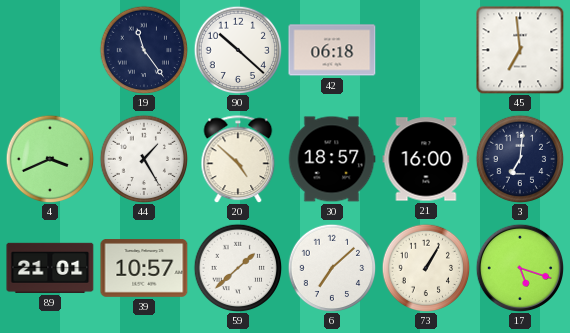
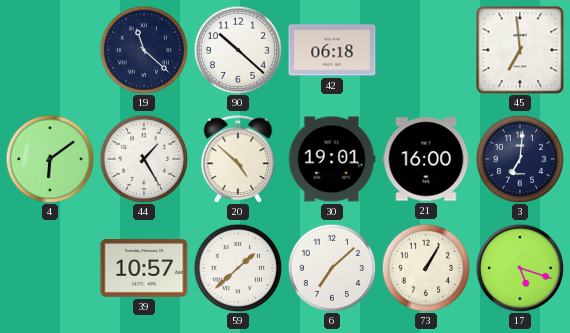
19: 11:24 -> 11:22
4: 3:41 -> 6:09
30: 18:57 -> 19:01
89: 21:01 -> none
